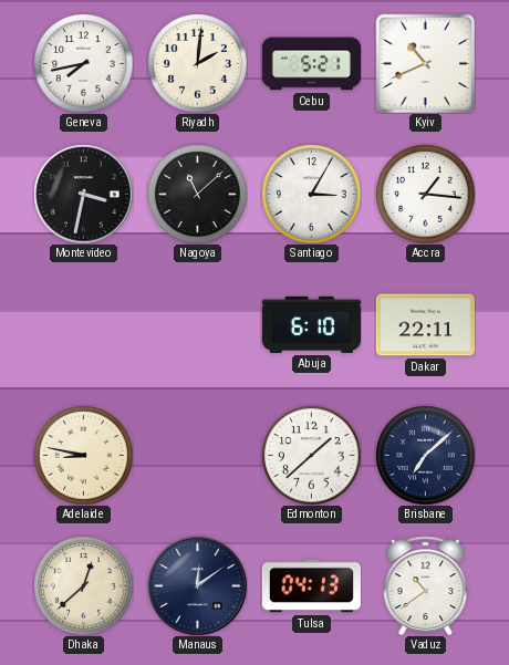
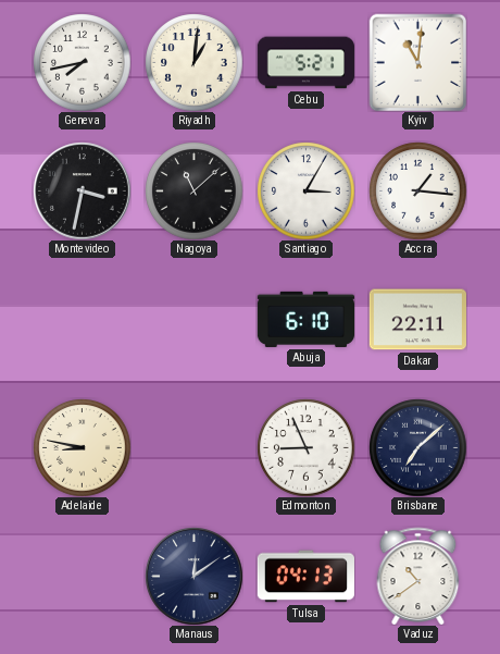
Riyadh: 2:01 -> 1:01
Kyiv: 10:41 -> 11:01
Edmonton: 1:38 -> 8:56
Dhaka: 12:38 -> none
